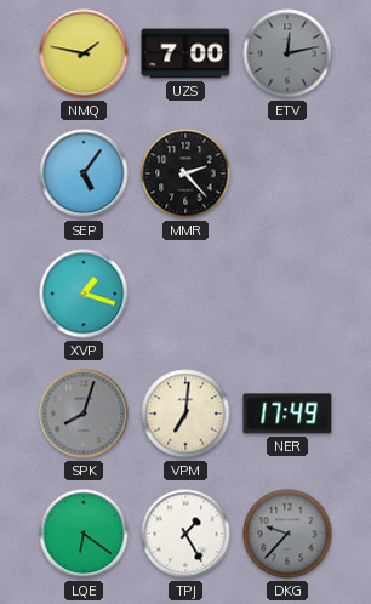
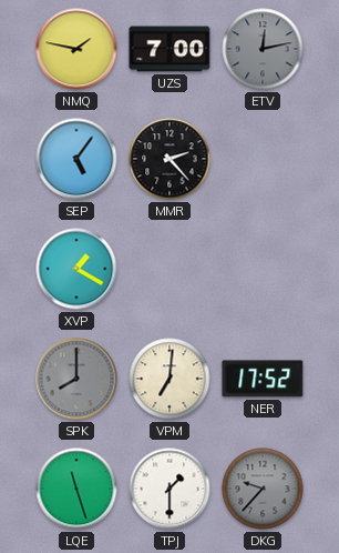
XVP: 1:18 -> 1:20
SPK: 8:03 -> 8:00
NER: 17:49 -> 17:52
LQE: 6:21 -> 11:27
TPJ: 1:25 -> 1:30
